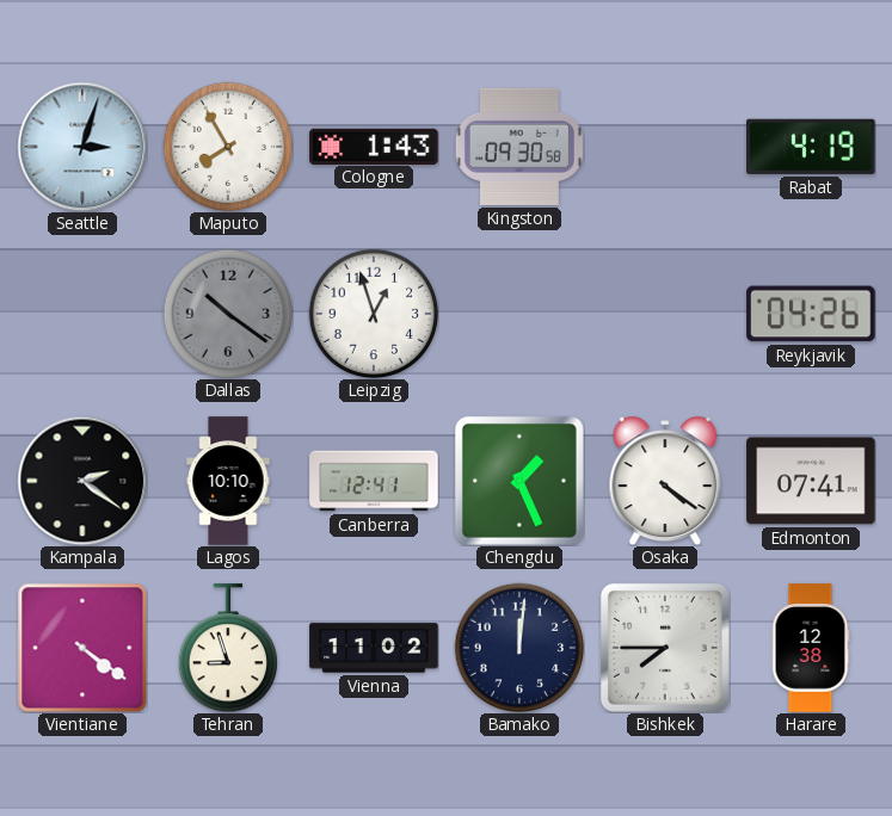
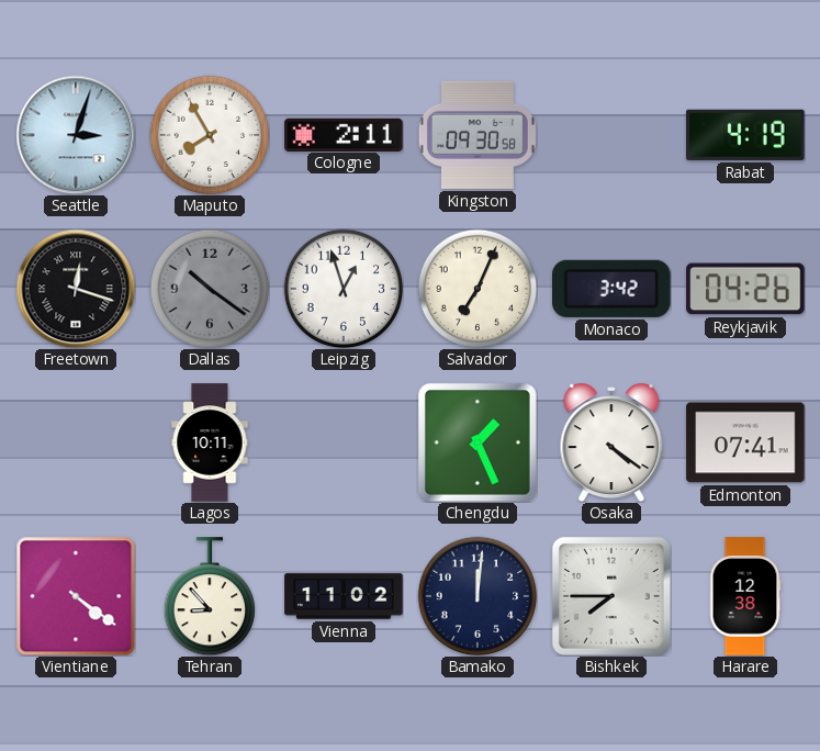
Cologne: 1:43 -> 2:11
Freetown: none -> 12:18
Salvador: none -> 7:04
Monaco: none -> 3:42
Kampala: 2:21 -> none
Lagos: 10:10 -> 10:11
Canberra: 12:41 -> none
Tehran: 8:57 -> 8:53
